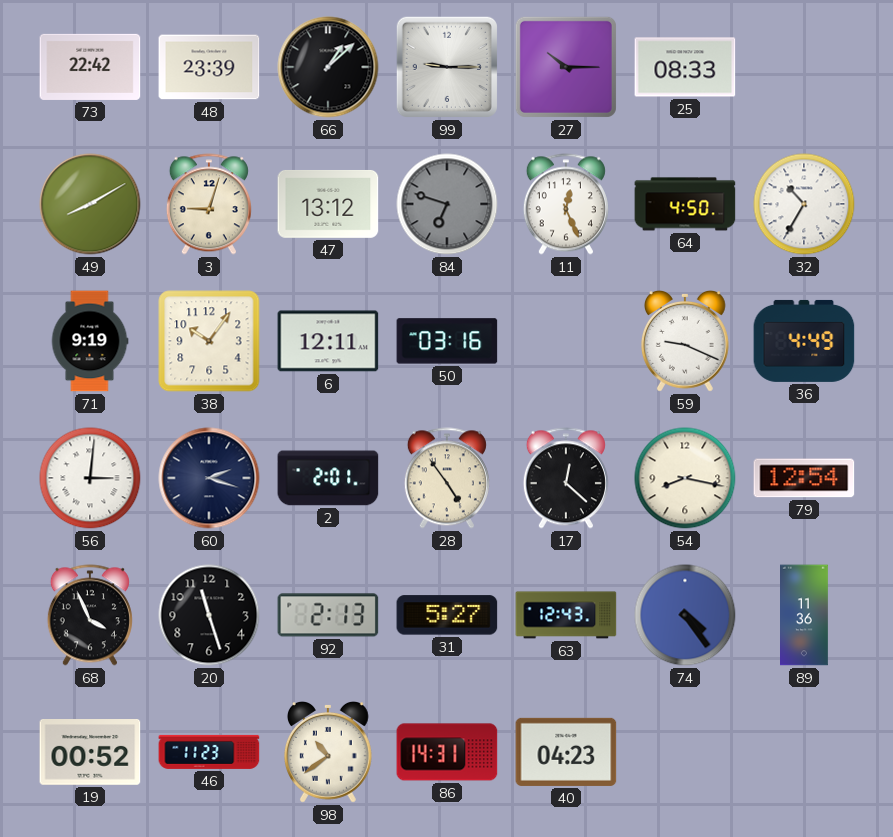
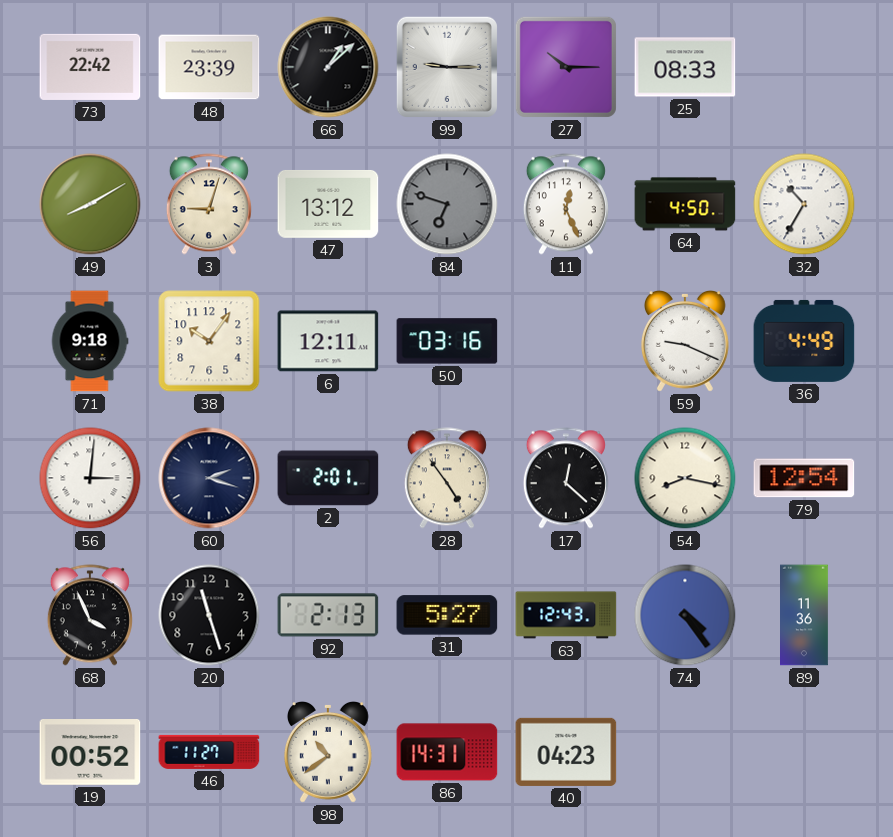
71: 9:19 -> 9:18
46: 11:23 -> 11:27
